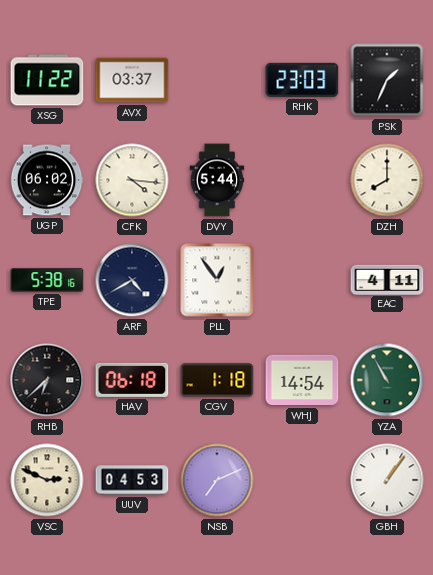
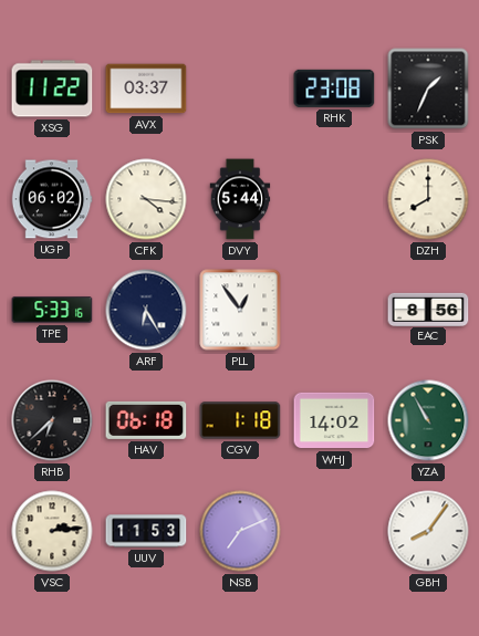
RHK: 23:03 -> 23:08
TPE: 5:38 -> 5:33
ARF: 4:40 -> 6:25
EAC: 4:11 -> 8:56
WHJ: 14:54 -> 14:02
VSC: 2:49 -> 2:14
UUV: 04:53 -> 11:53
GBH: 1:06 -> 8:06
